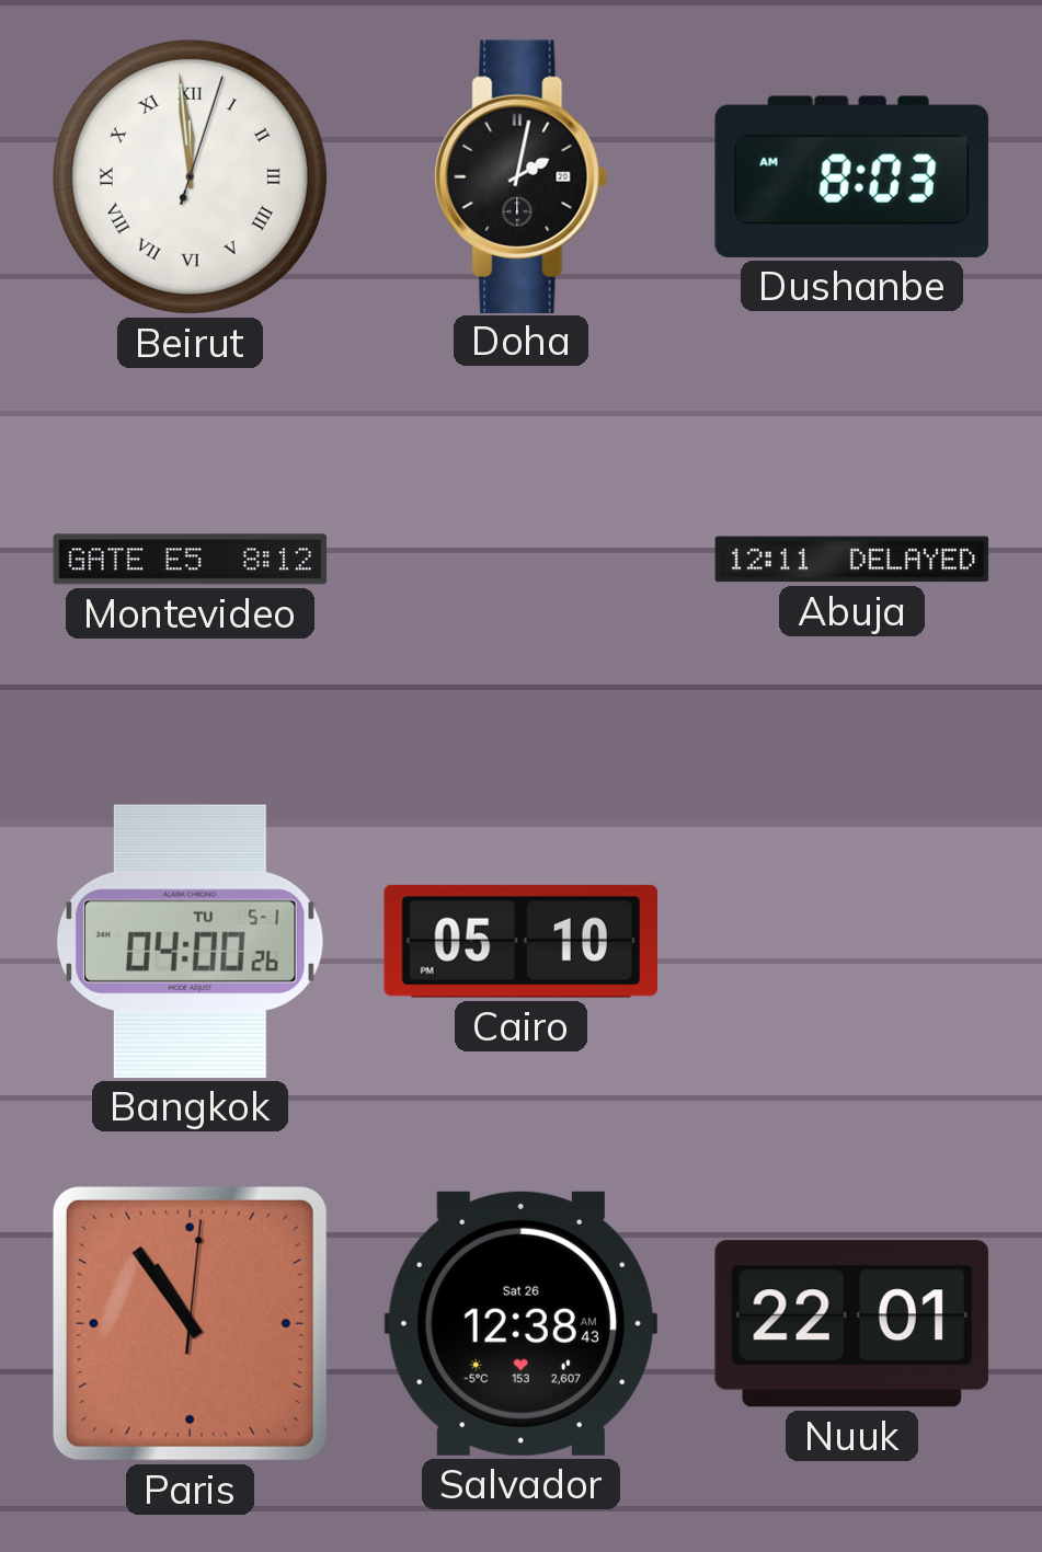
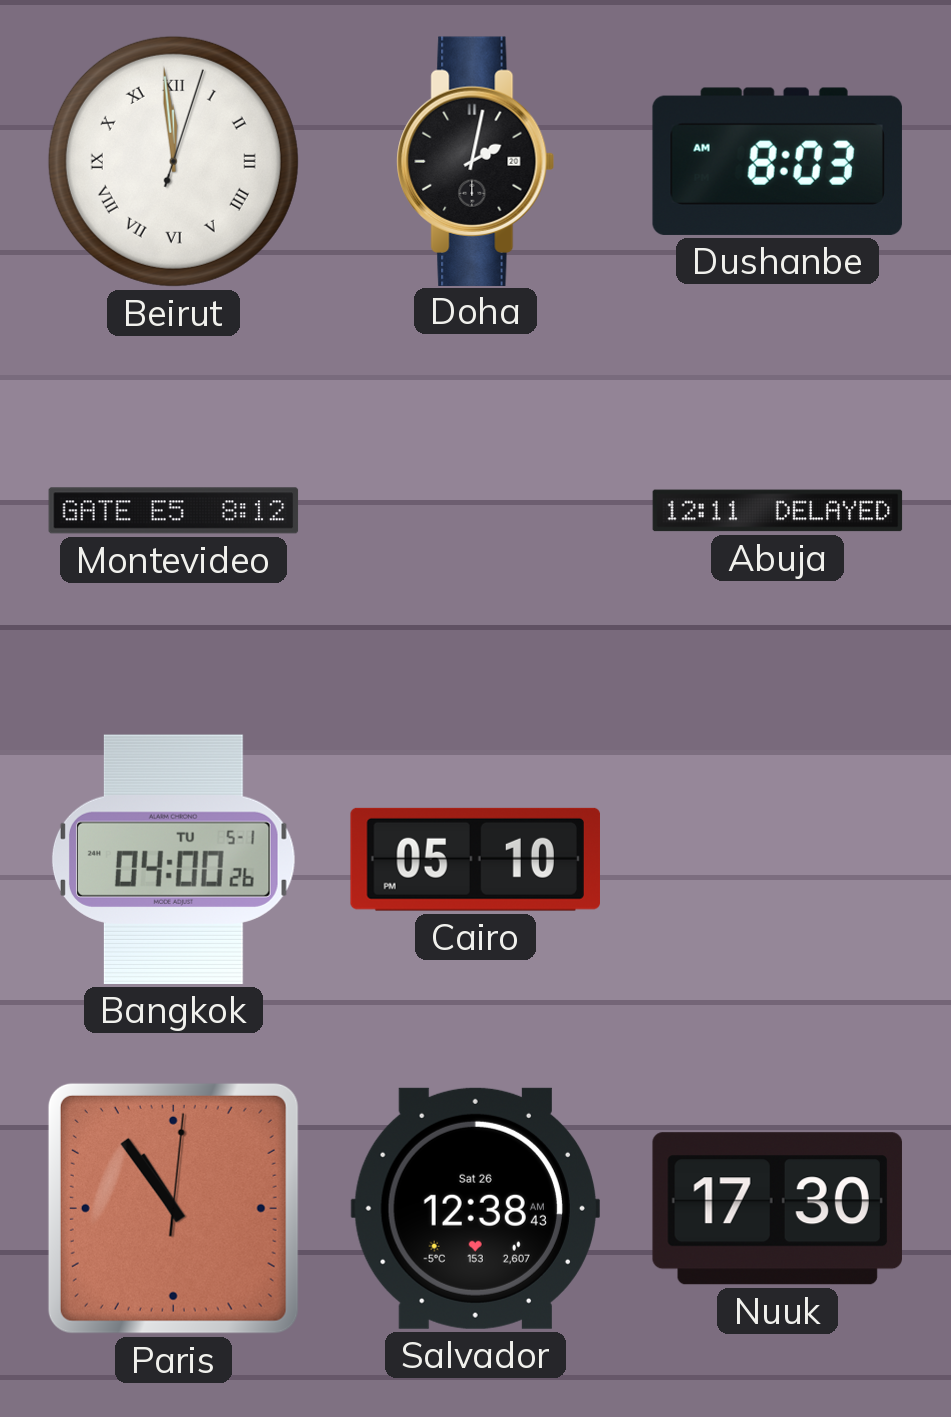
Nuuk: 22:01 -> 17:30
